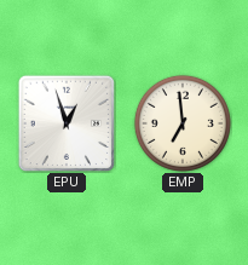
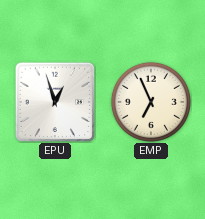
EMP: 6:59 -> 6:56
